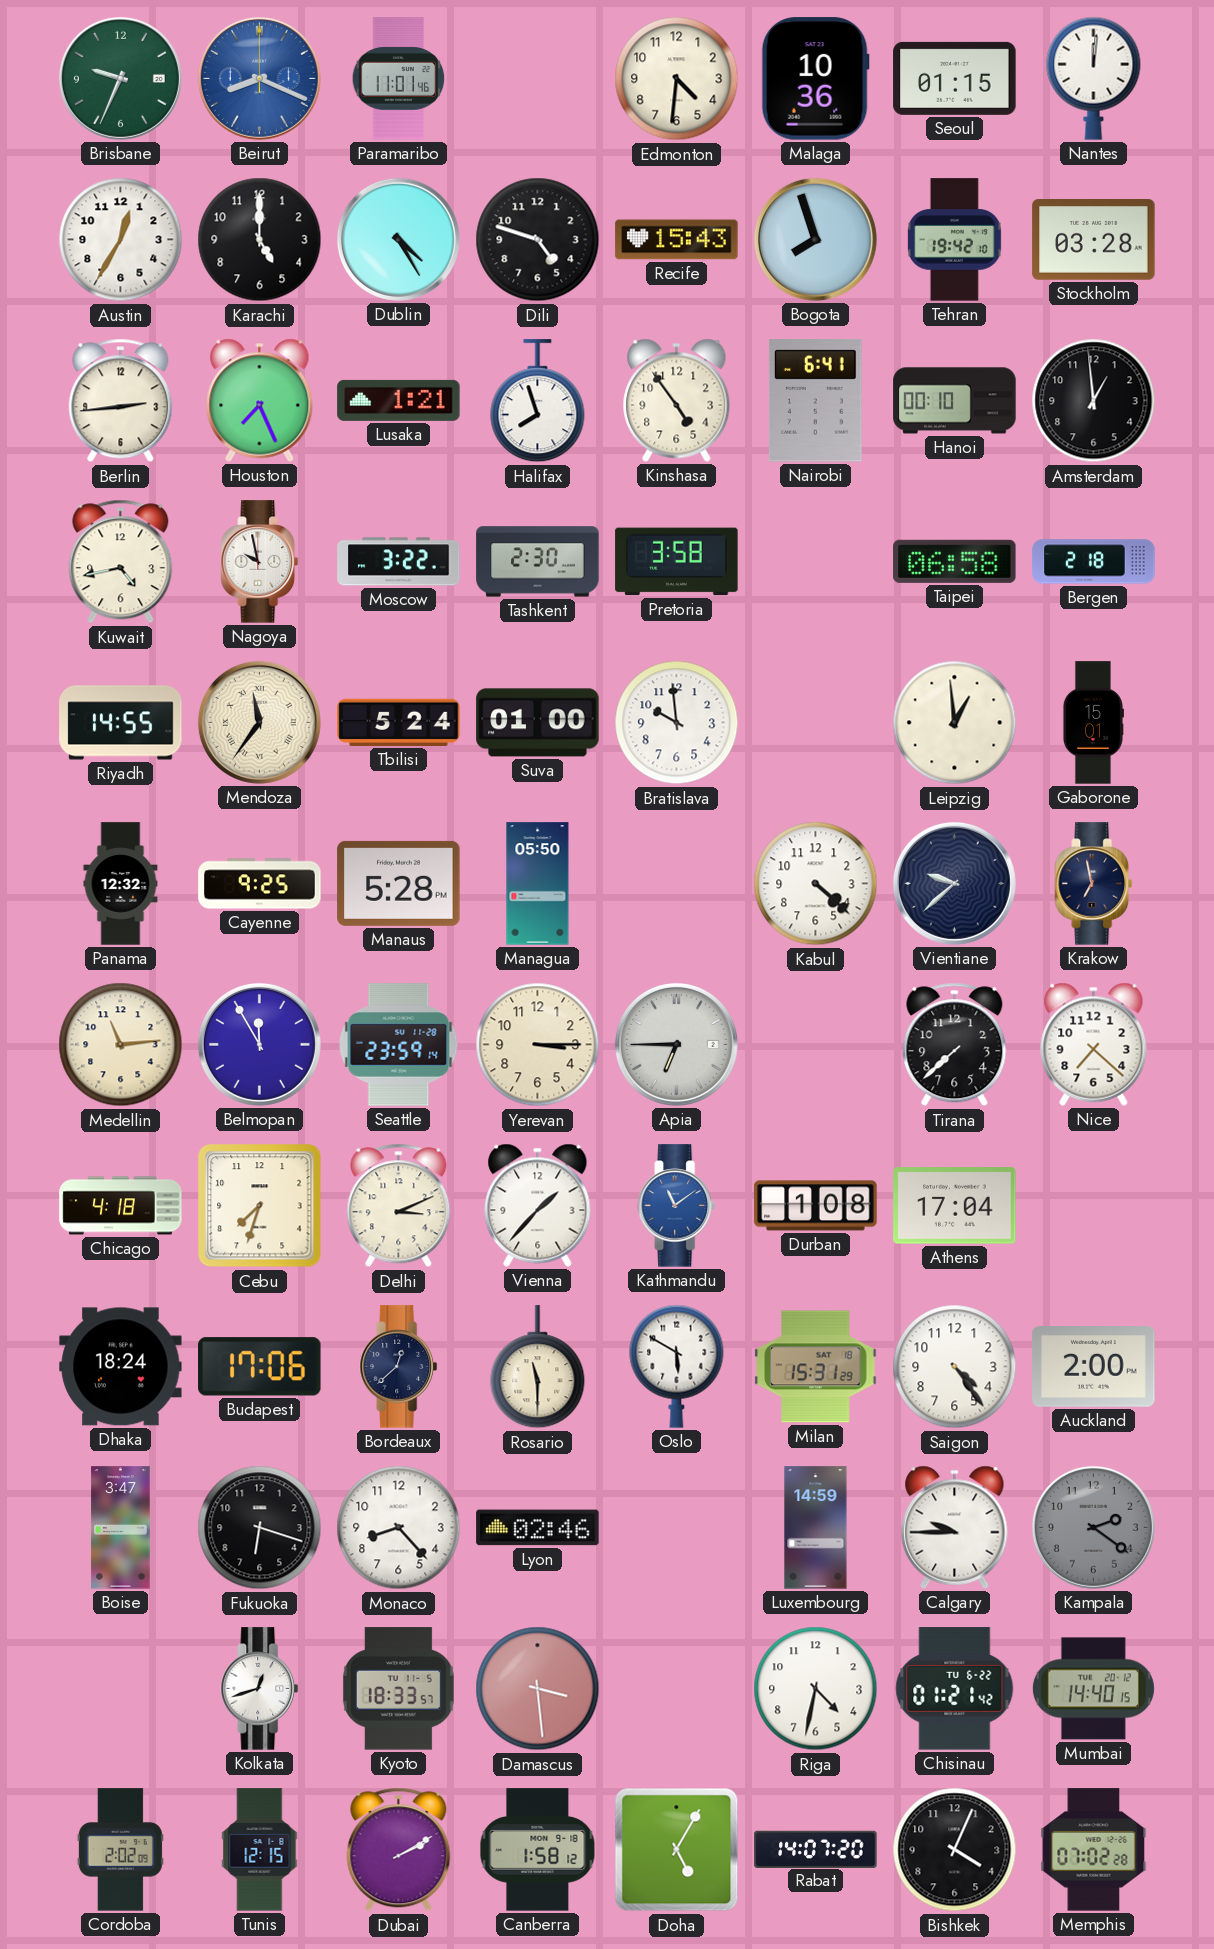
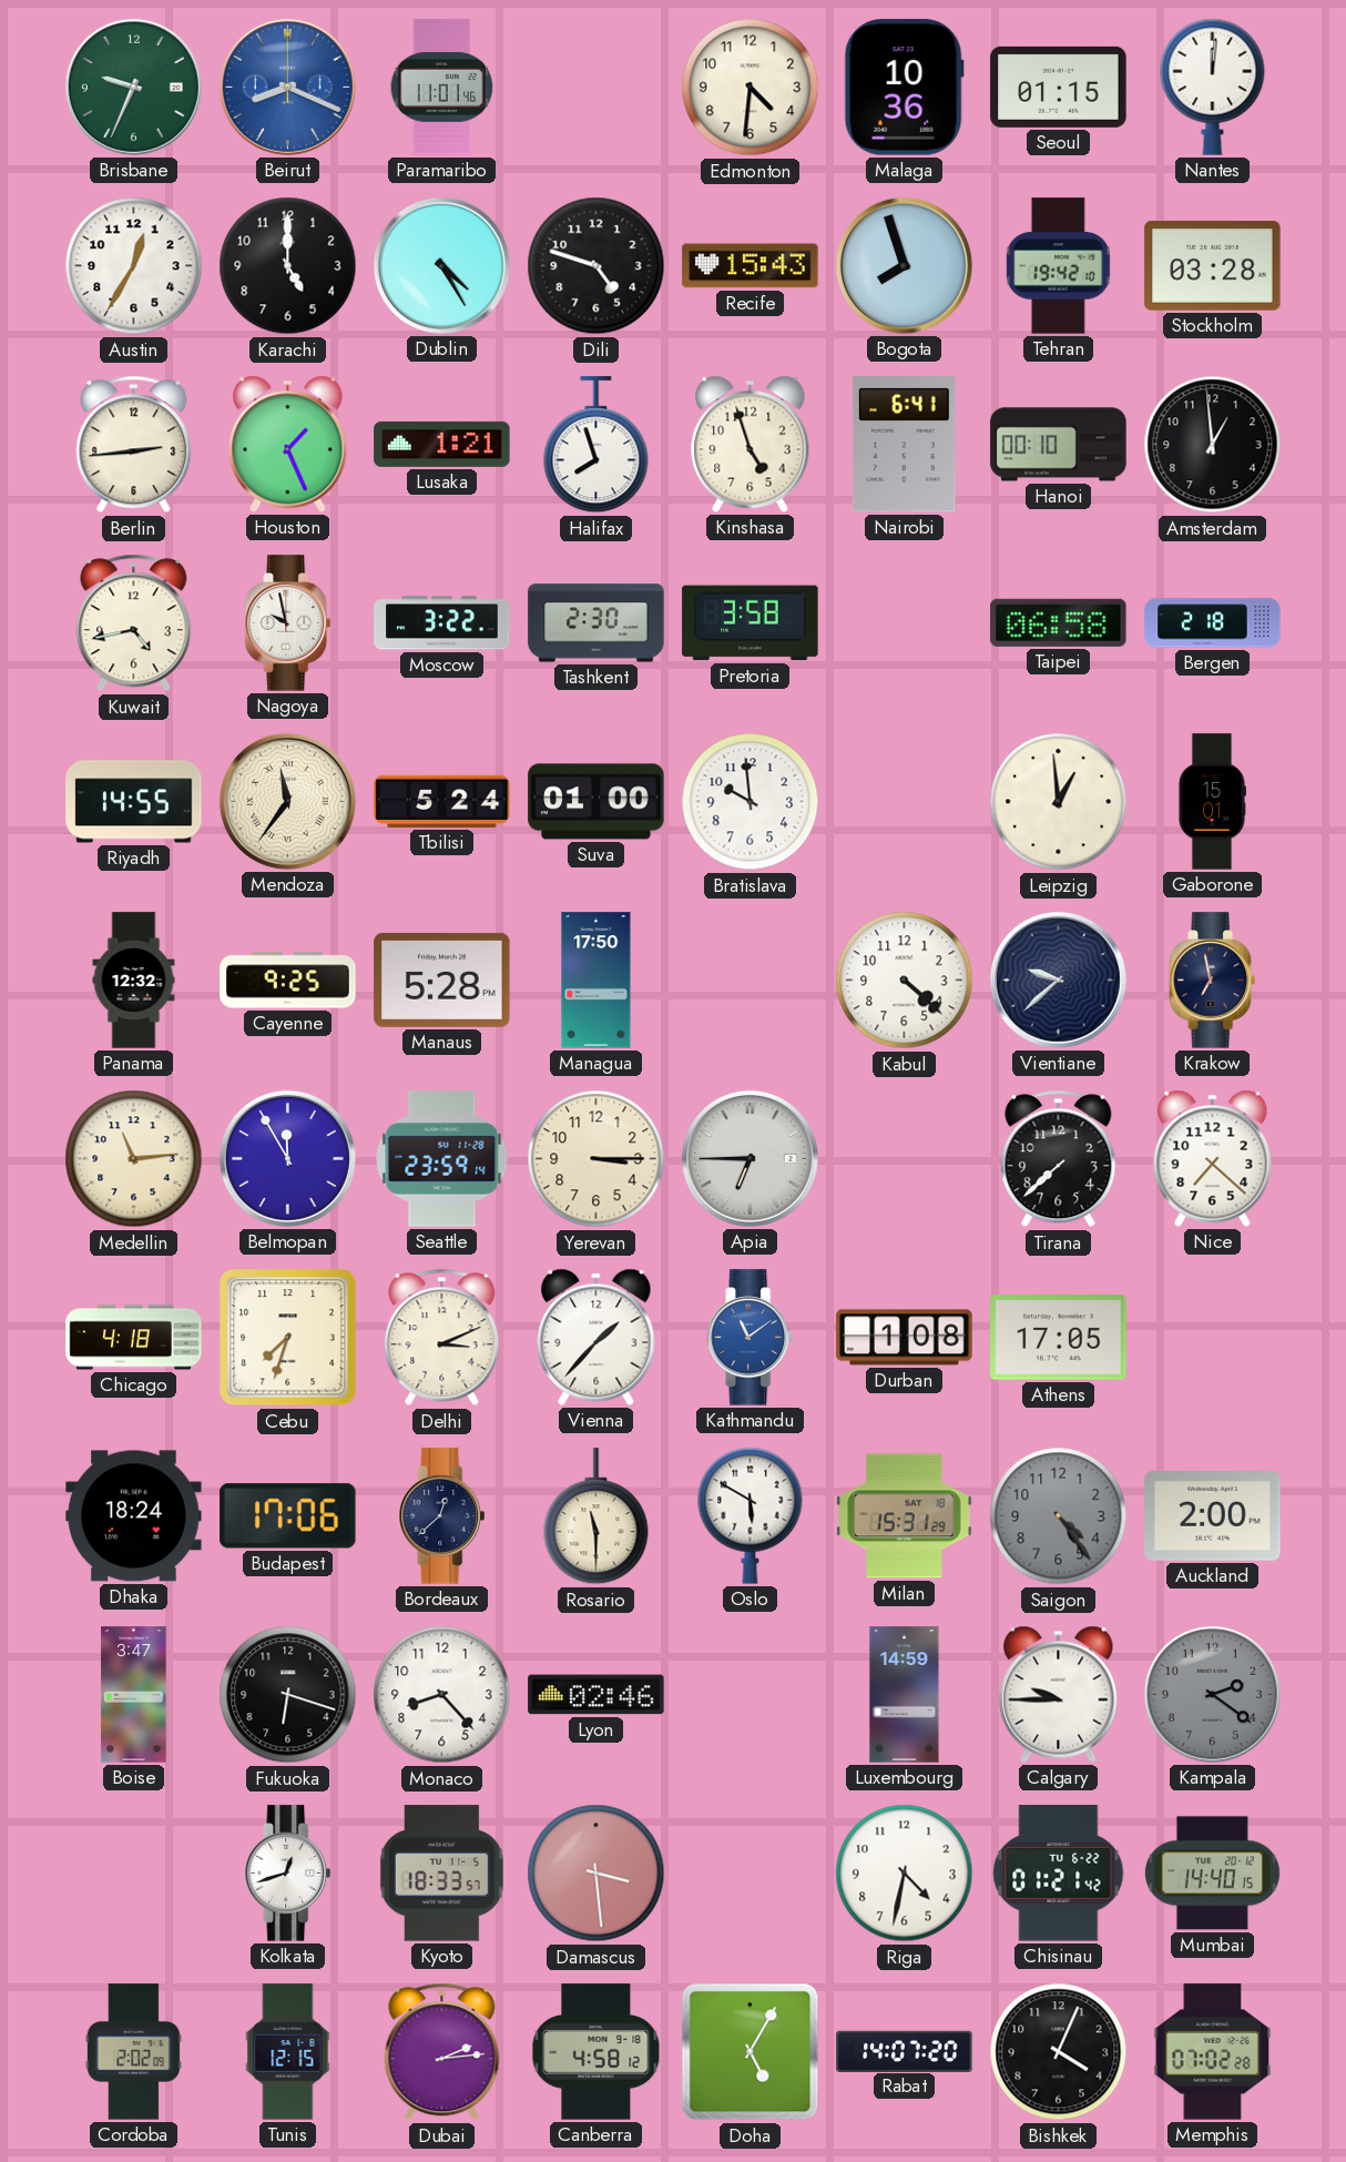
Houston: 7:26 -> 1:26
Kinshasa: 4:54 -> 4:57
Managua: 05:50 -> 17:50
Athens: 17:04 -> 17:05
Saigon dial: white -> grey
Dubai: 2:10 -> 2:14
Canberra: 1:58 -> 4:58
